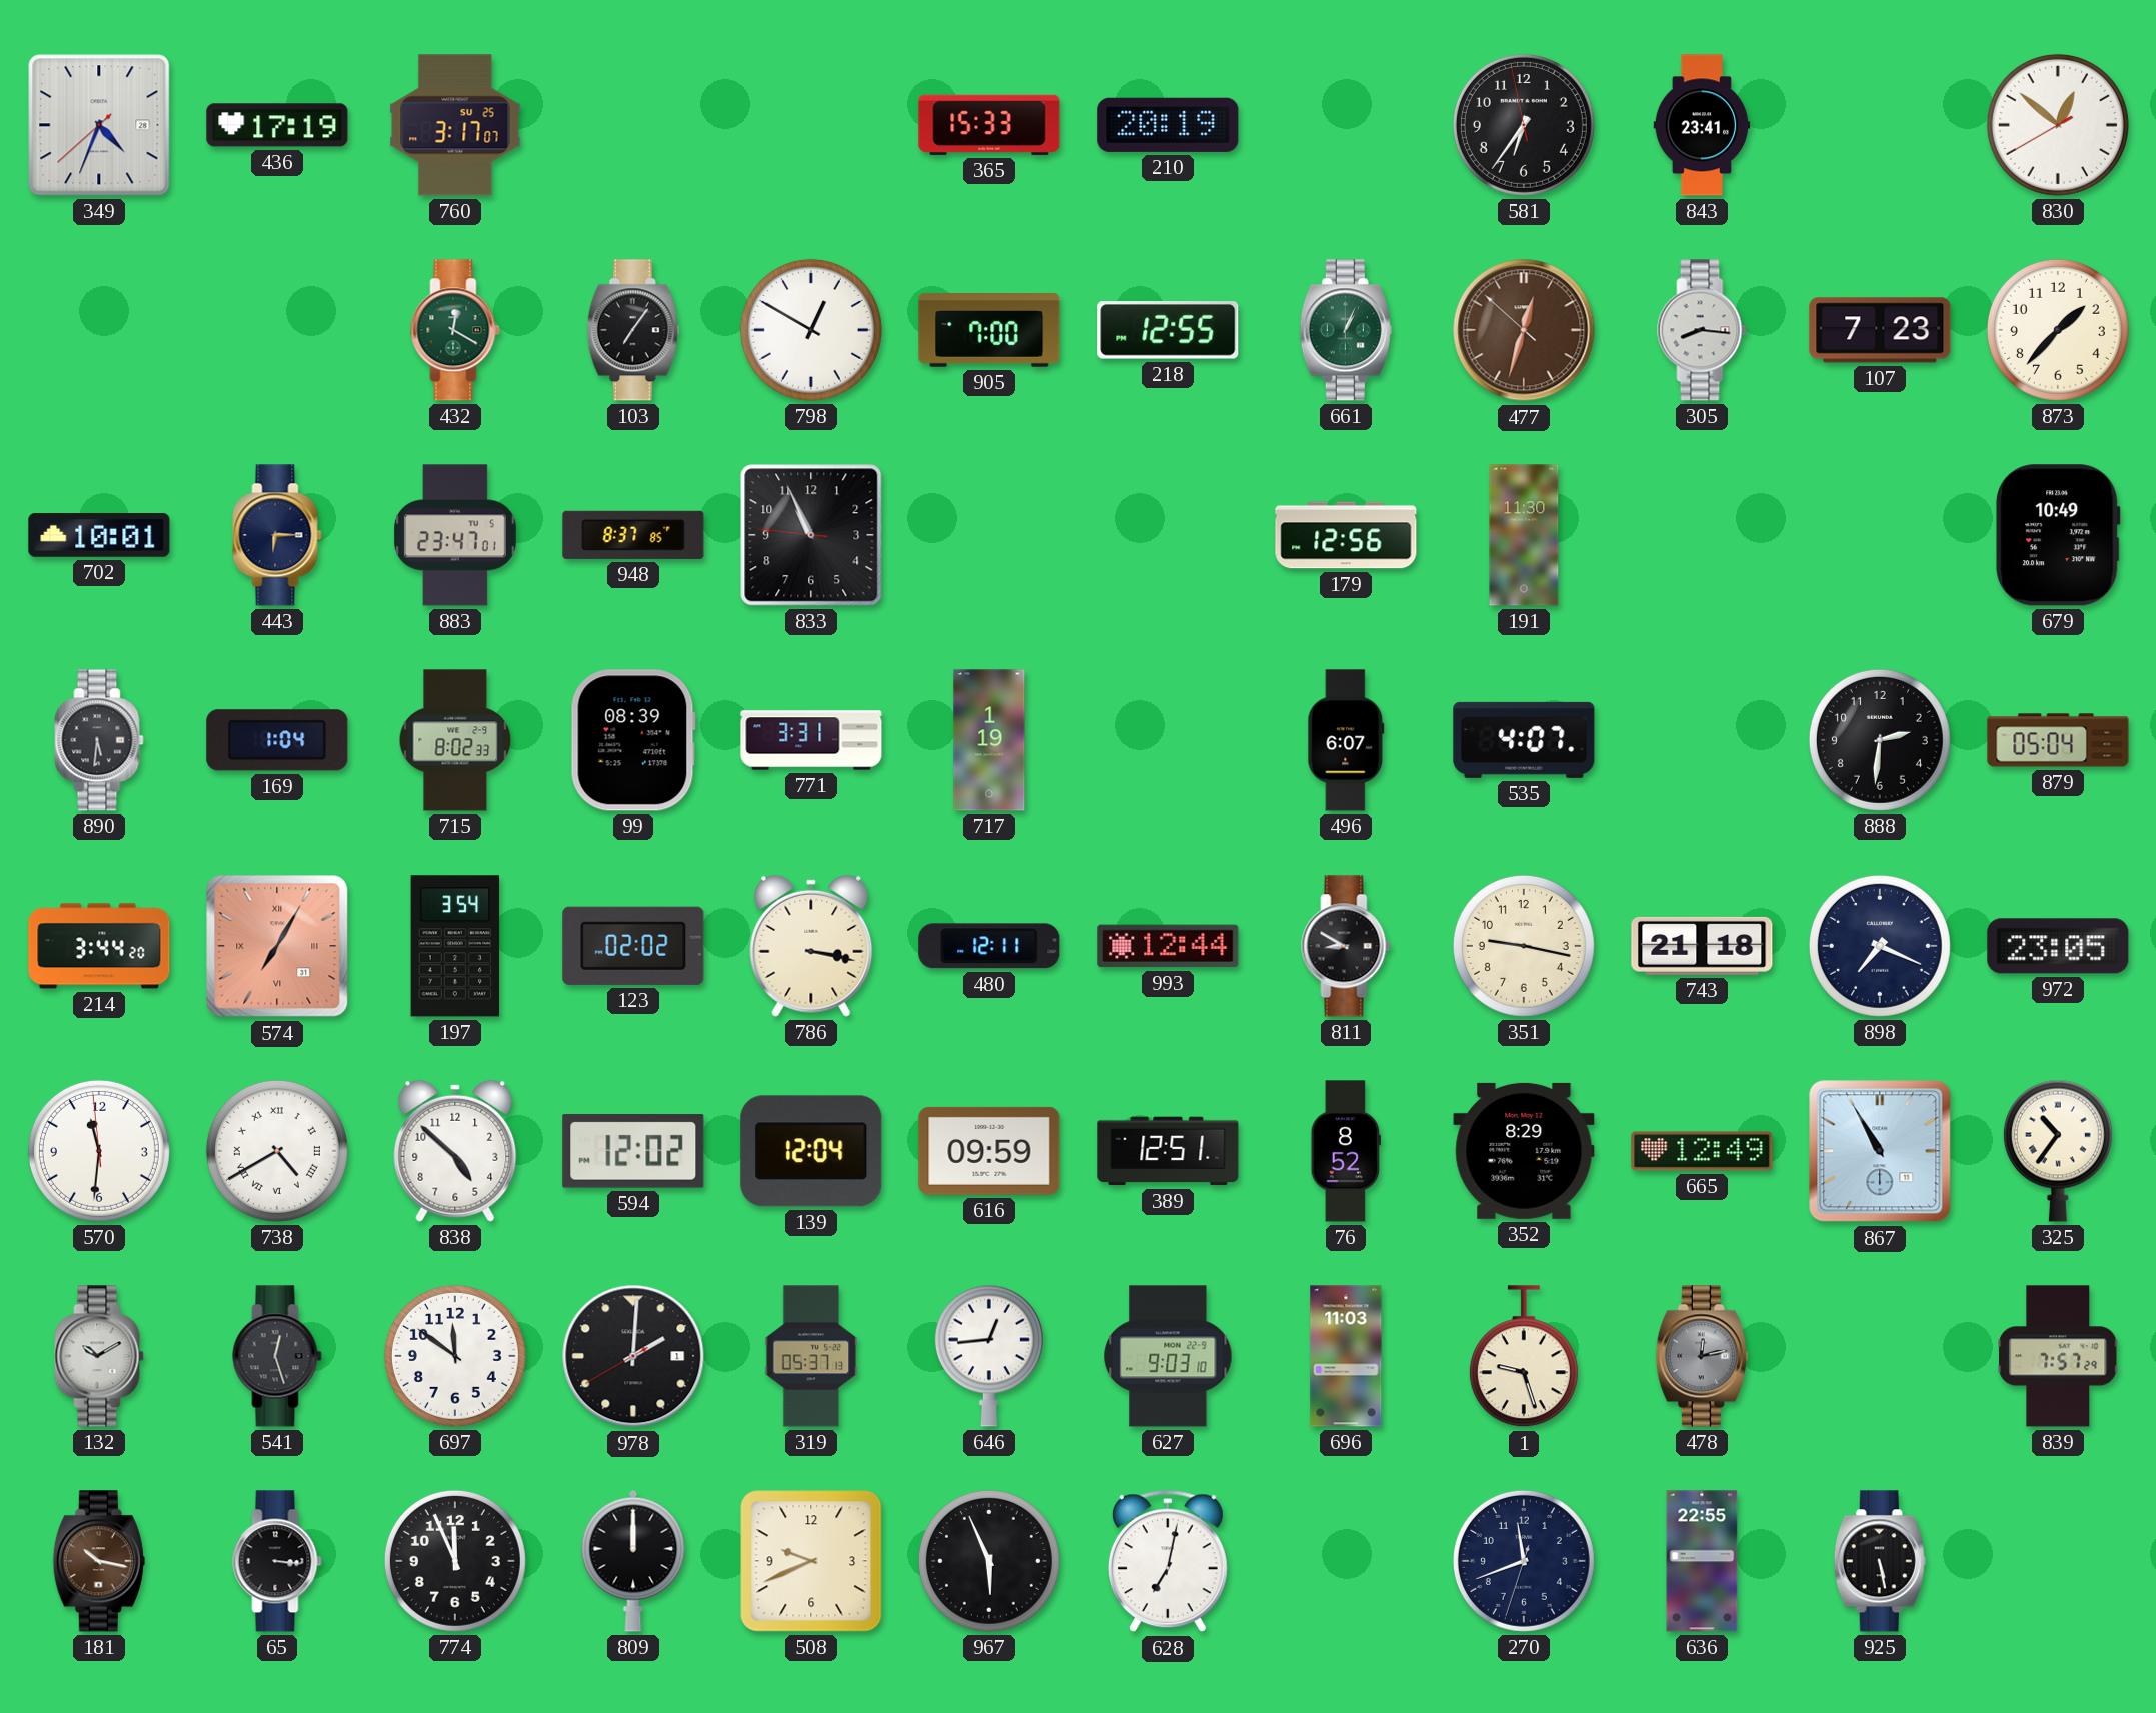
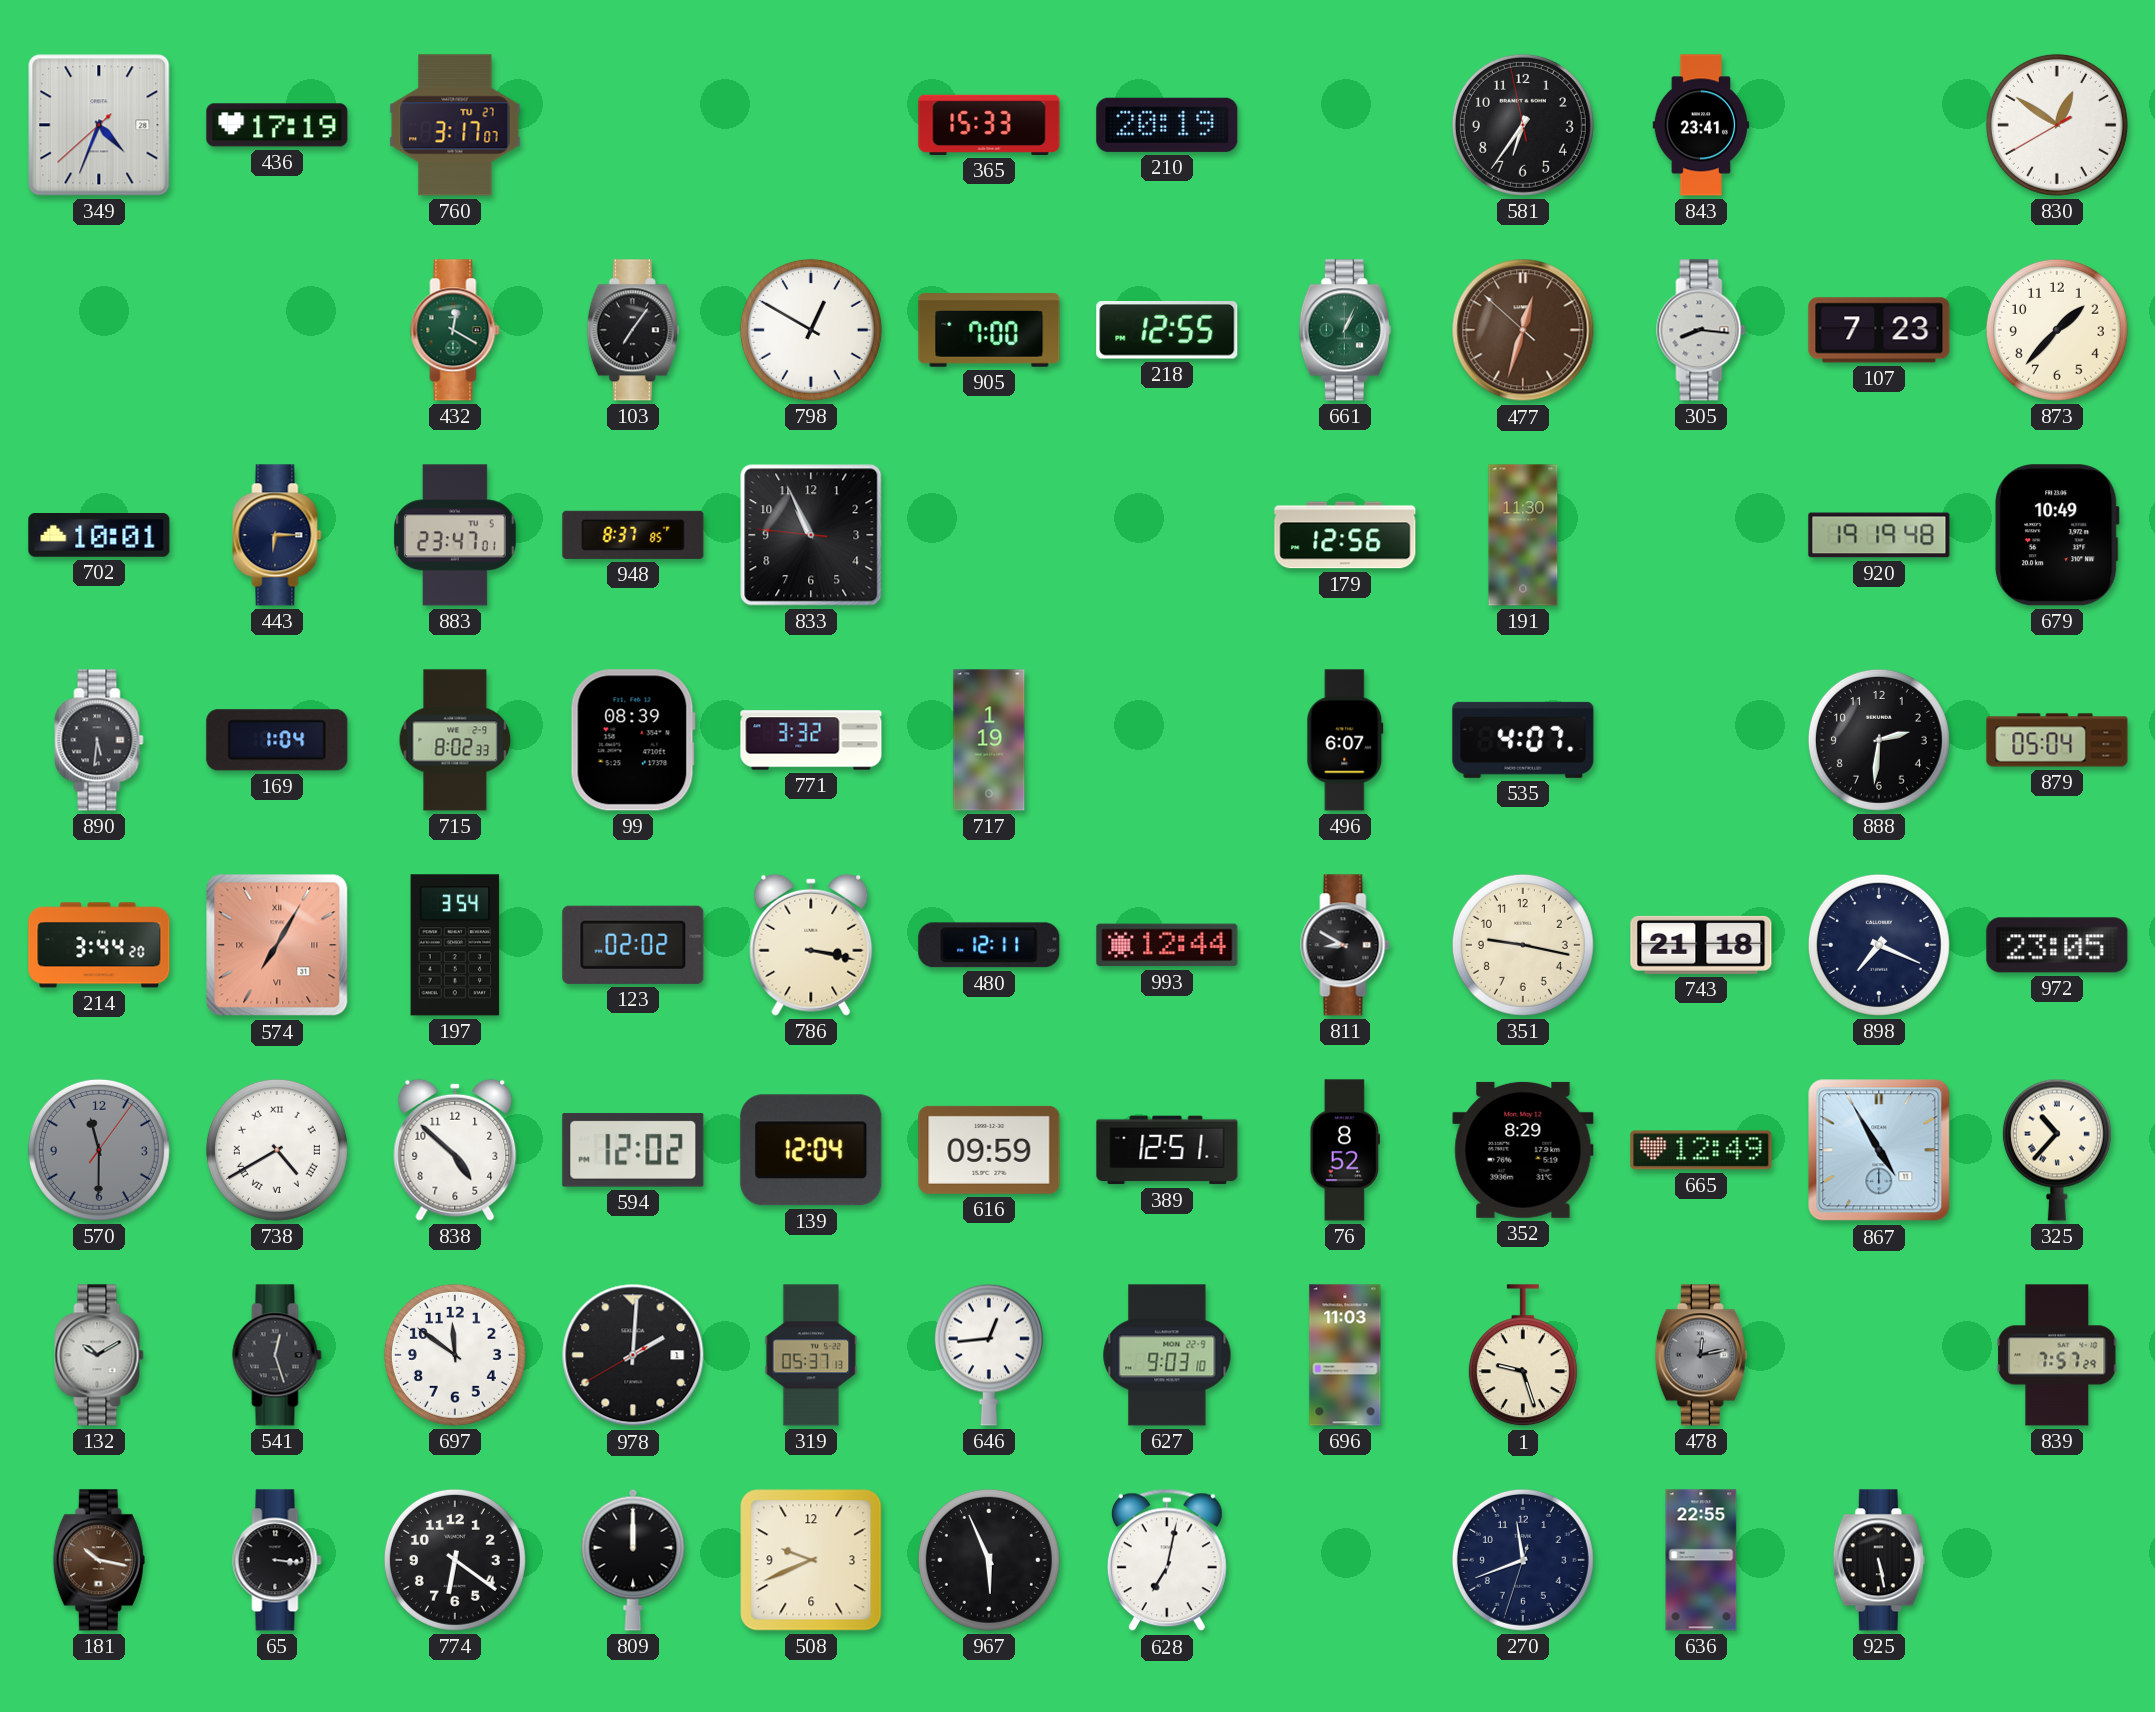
760 date: SU 25 -> TU 27
830: 12:51 -> 12:50
920: none -> 19:19
771: 3:31 -> 3:32
570: 11:30:59 -> 11:30:06
570 dial: white -> grey
867: 10:55 -> 4:55
325: 10:36 -> 10:37
774: 11:56 -> 6:21
